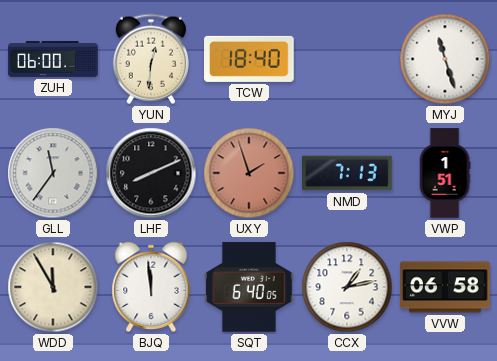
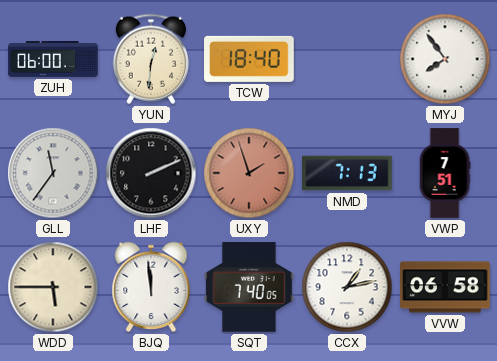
MYJ: 11:27 -> 7:54
LHF: 8:11 -> 2:11
VWP: 1:51 -> 7:51
WDD: 11:55 -> 5:45
SQT: 6:40 -> 7:40
